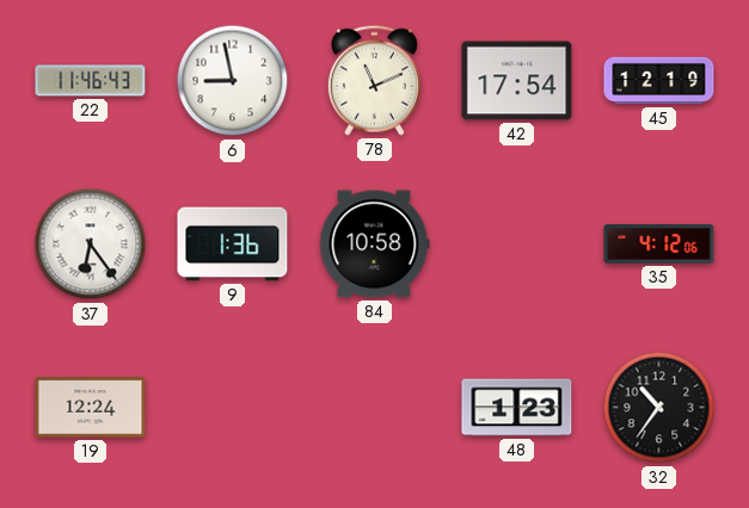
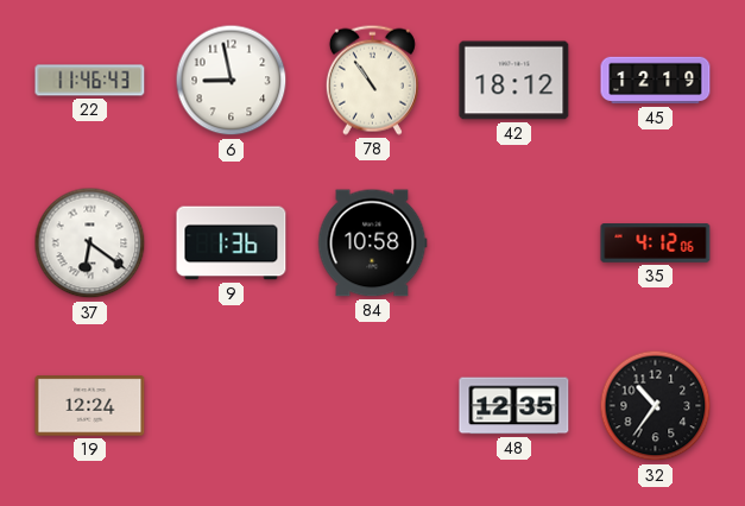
78: 11:11 -> 10:54
42: 17:54 -> 18:12
37: 6:24 -> 6:21
48: 1:23 -> 12:35
